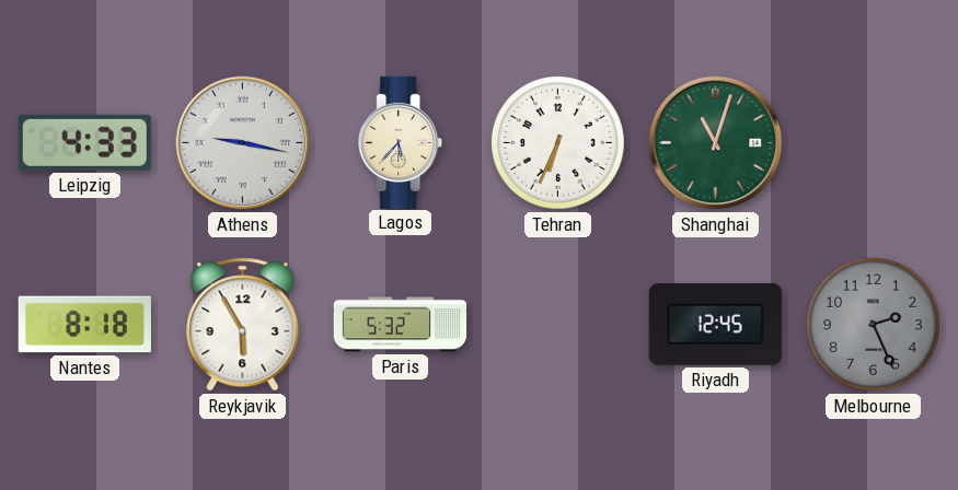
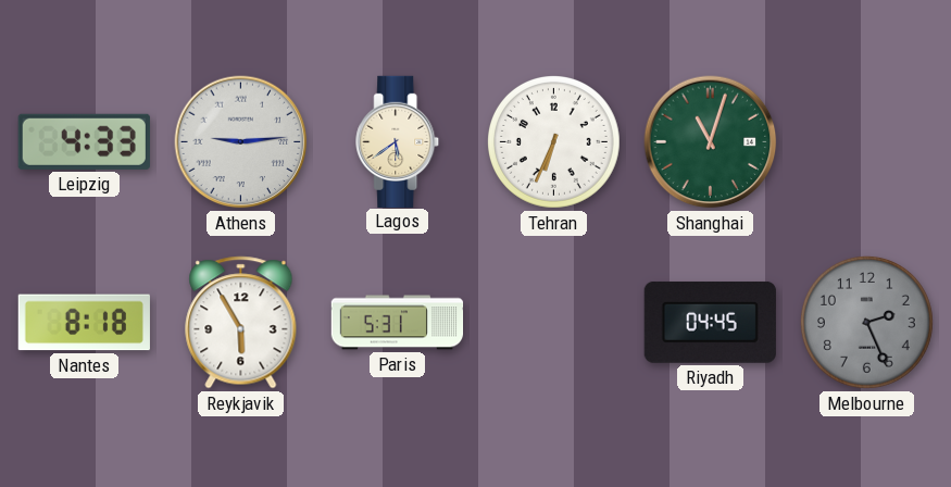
Athens: 9:17 -> 9:14
Lagos: 5:37 -> 5:39
Paris: 5:32 -> 5:31
Riyadh: 12:45 -> 04:45
